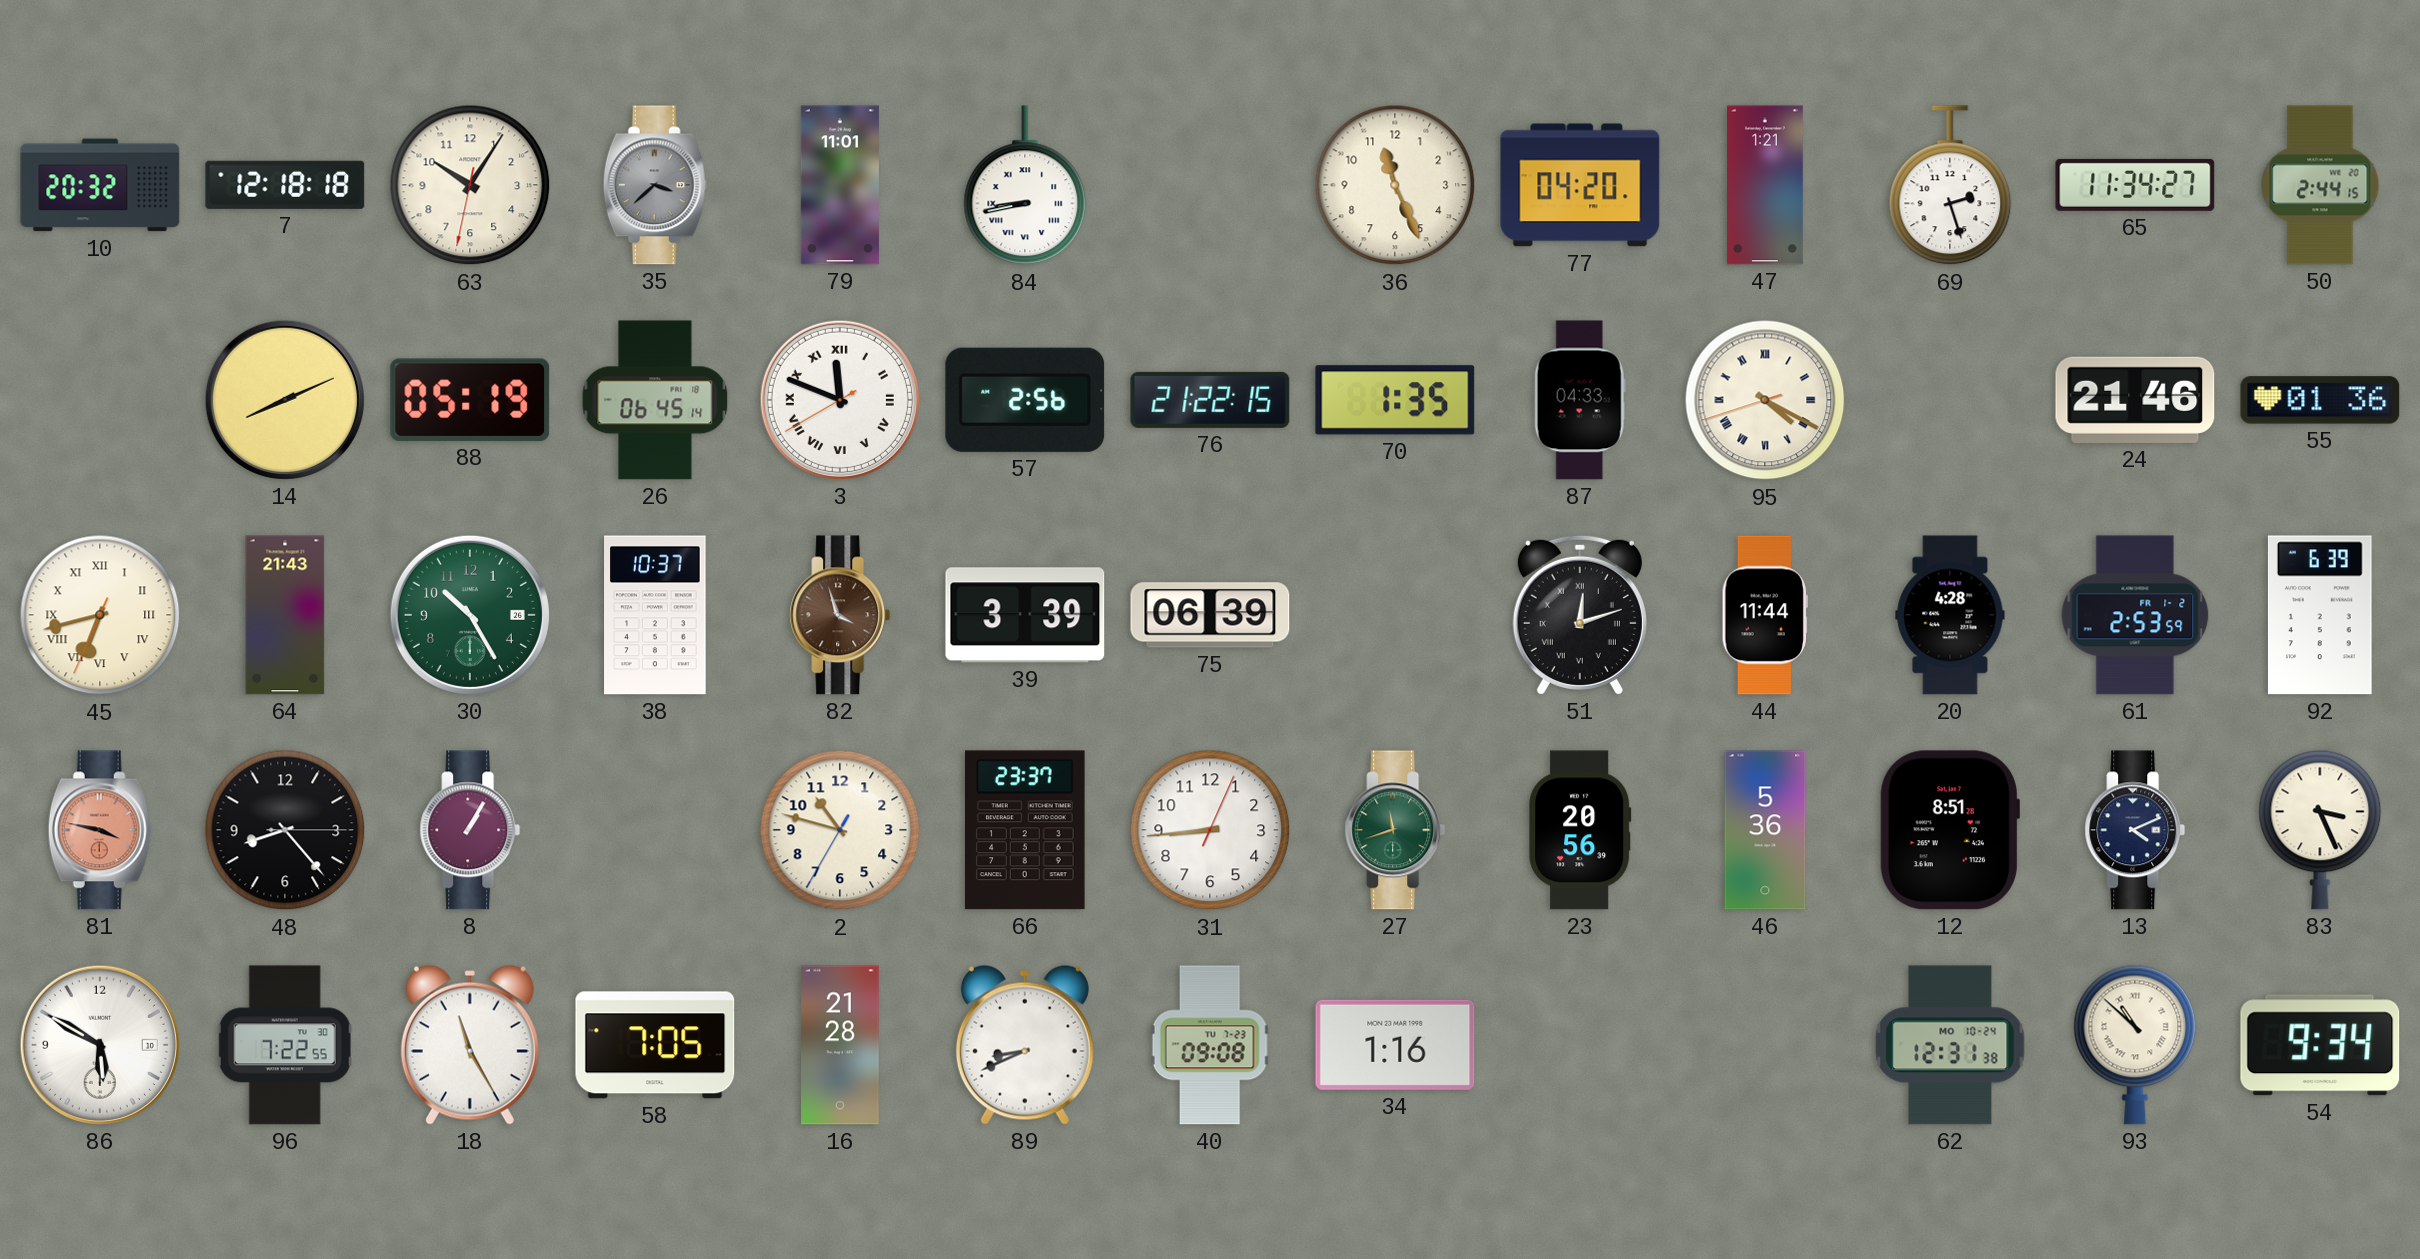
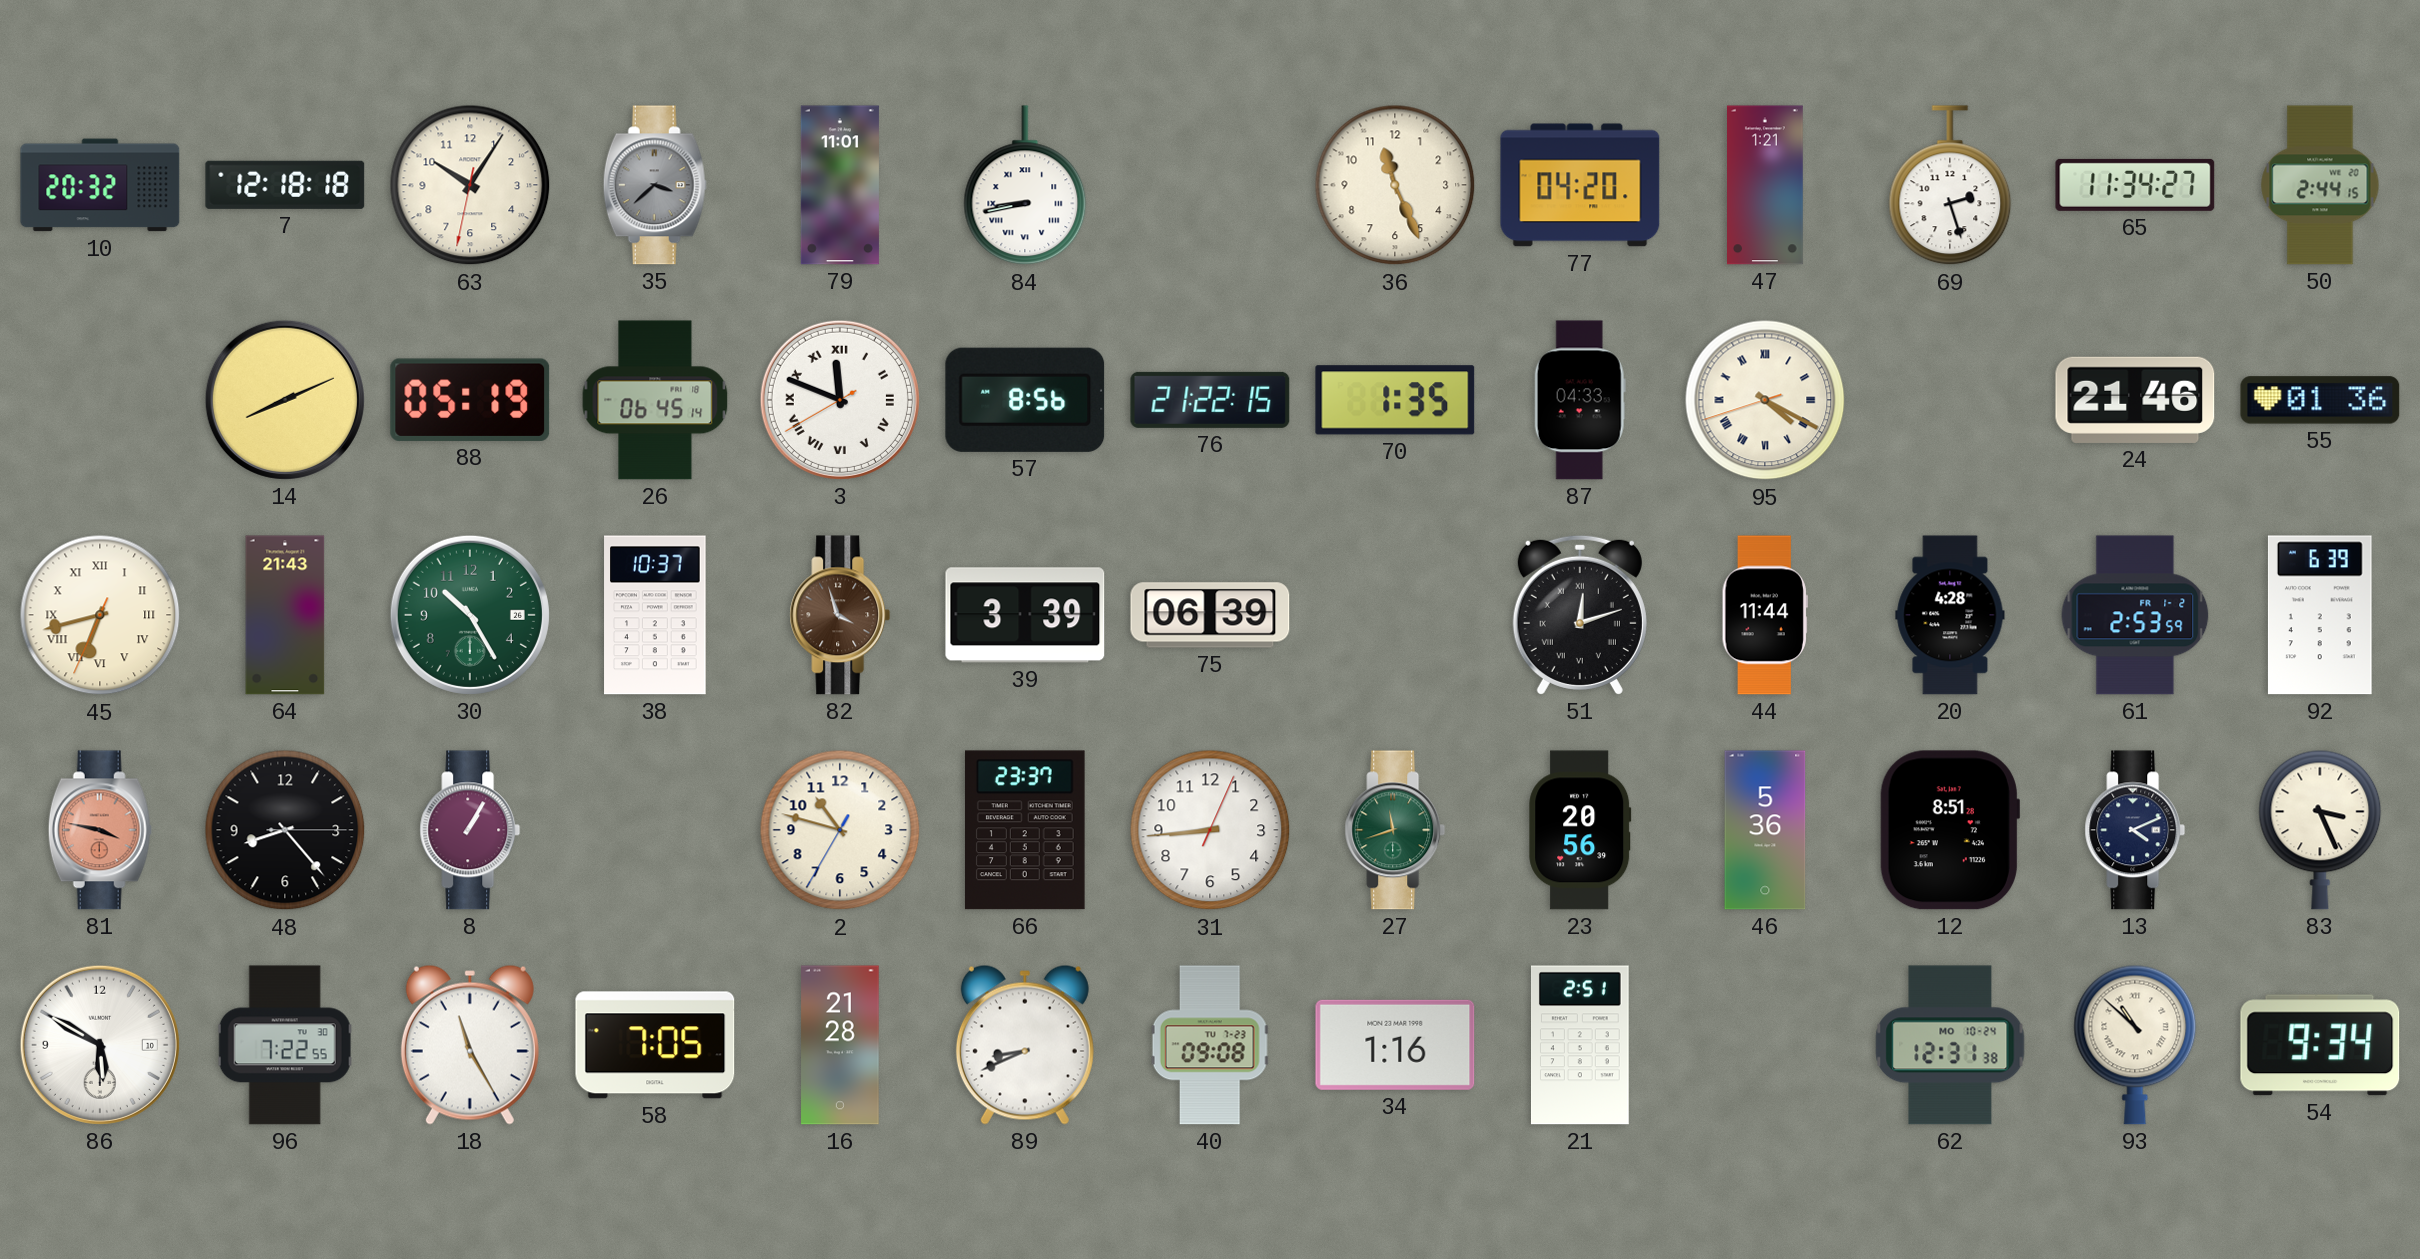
57: 2:56 -> 8:56
21: none -> 2:51
